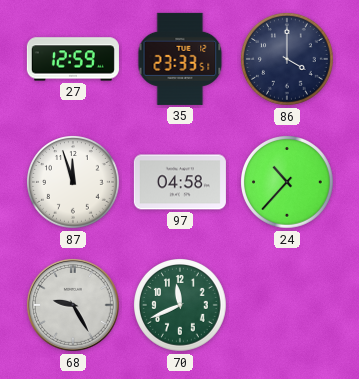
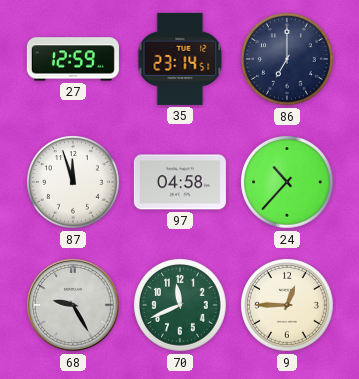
35: 23:33 -> 23:14
86: 4:00 -> 7:00
9: none -> 12:45
